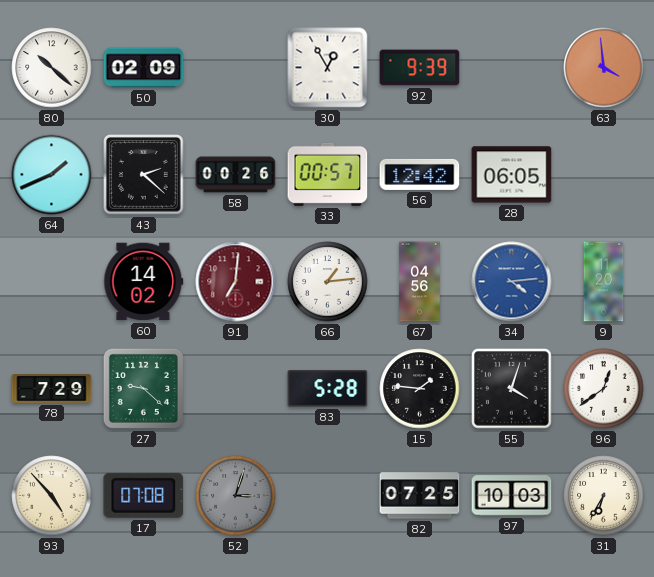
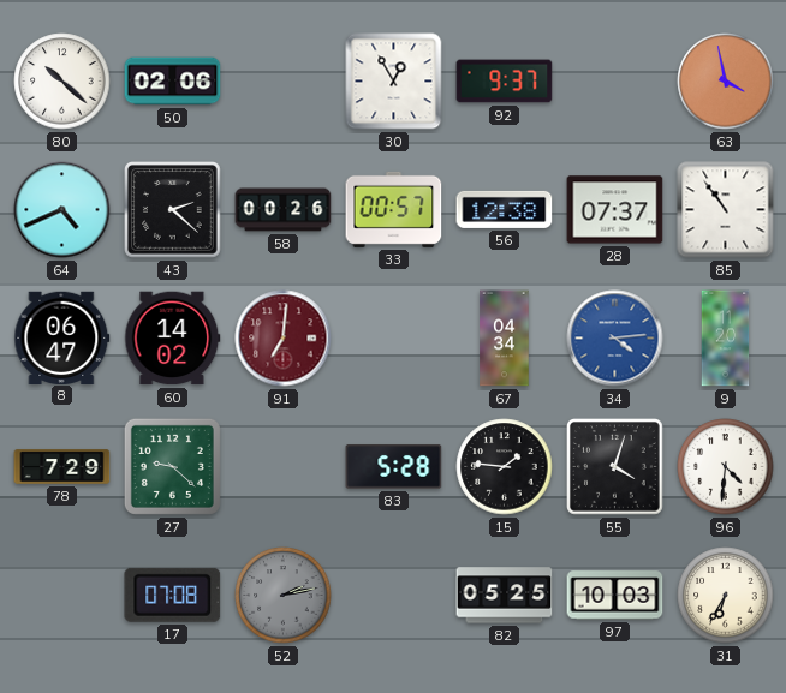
50: 02:09 -> 02:06
92: 9:39 -> 9:37
63: 3:59 -> 3:58
64: 1:41 -> 4:41
56: 12:42 -> 12:38
28: 06:05 -> 07:37
85: none -> 10:54
8: none -> 06:47
66: 1:14 -> none
67: 04:56 -> 04:34
96: 12:39 -> 4:31
93: 4:53 -> none
52: 3:03 -> 2:13
82: 07:25 -> 05:25
